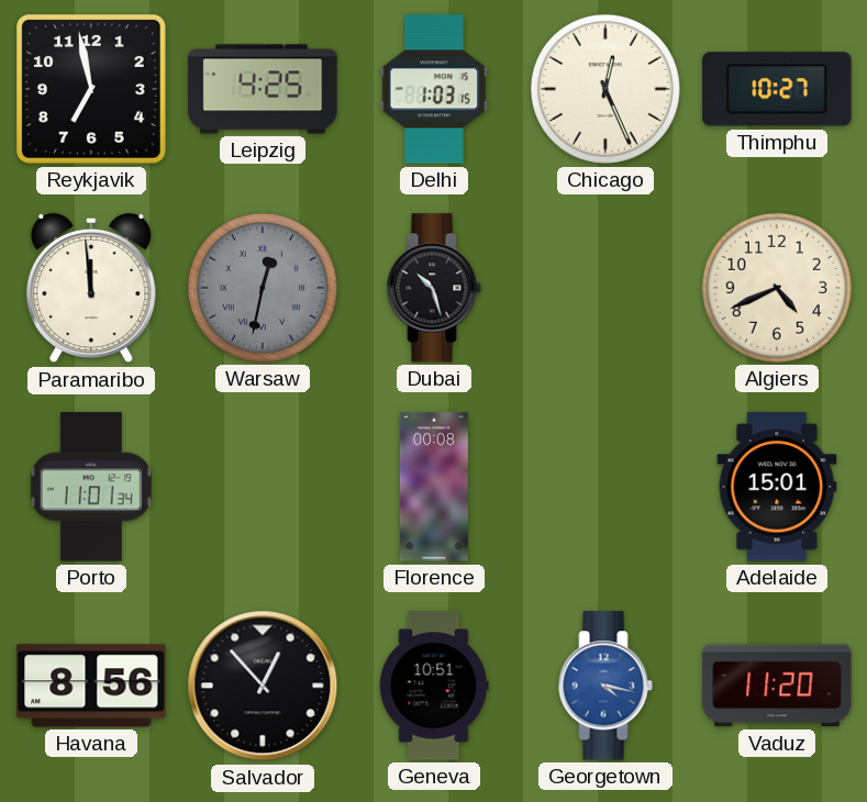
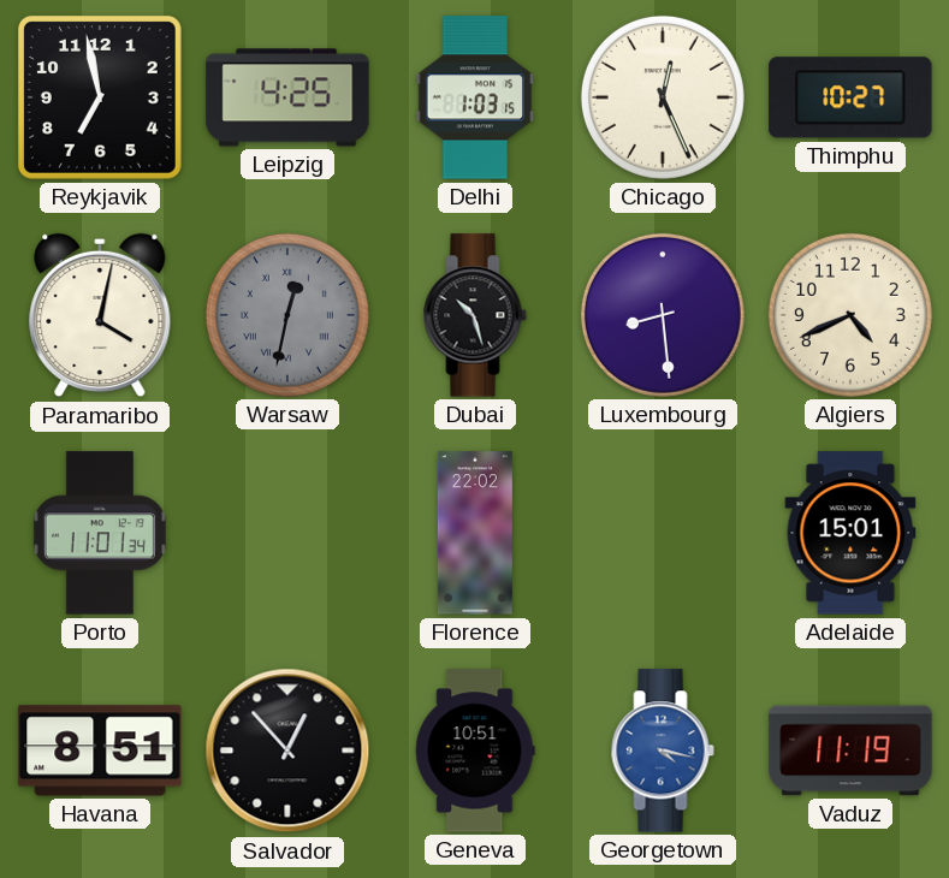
Paramaribo: 11:59 -> 4:02
Luxembourg: none -> 8:29
Florence: 00:08 -> 22:02
Havana: 8:56 -> 8:51
Vaduz: 11:20 -> 11:19
